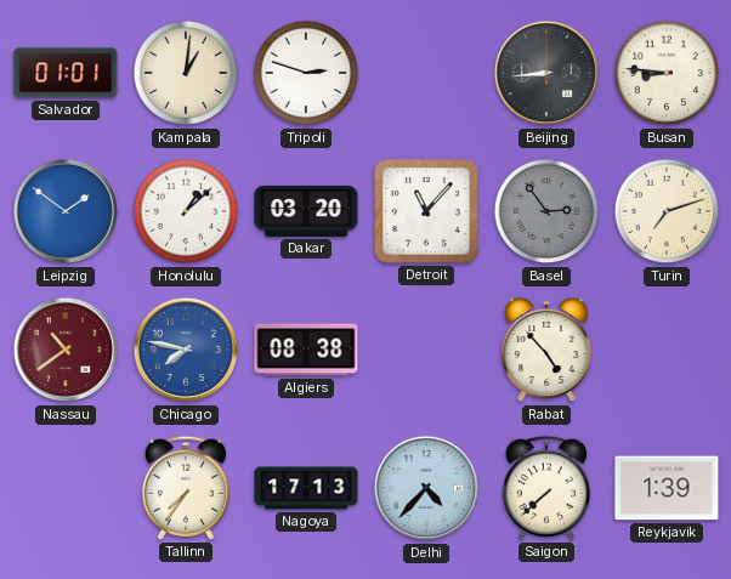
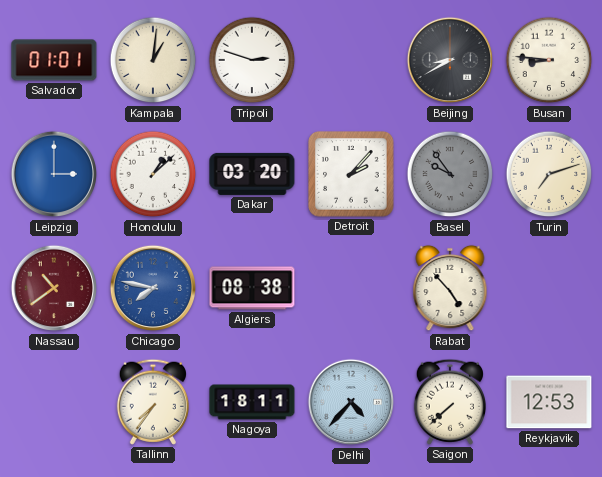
Beijing: 8:44 -> 8:40
Leipzig: 1:51 -> 3:00
Detroit: 11:07 -> 2:07
Basel: 2:54 -> 9:54
Nagoya: 17:13 -> 18:11
Reykjavik: 1:39 -> 12:53
